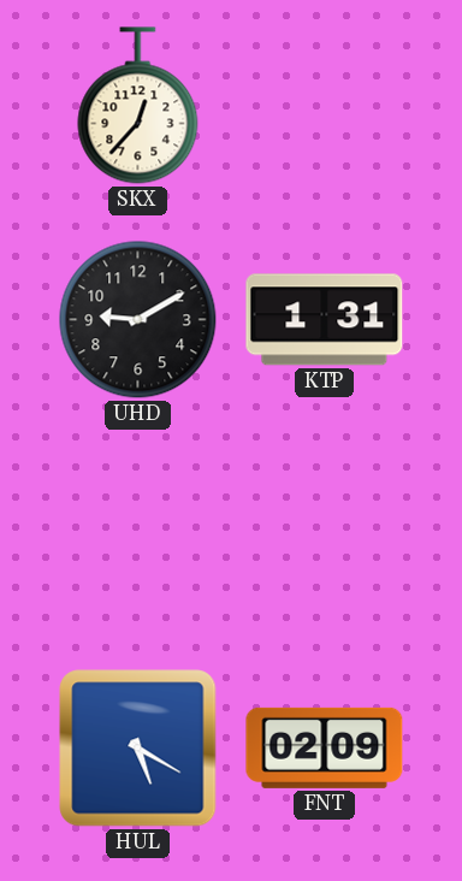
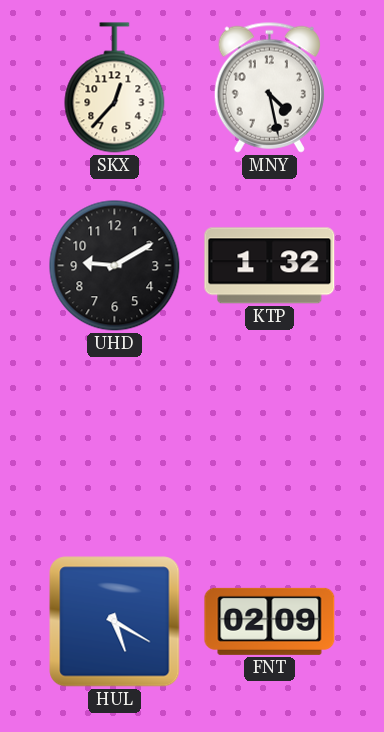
MNY: none -> 4:28
KTP: 1:31 -> 1:32
